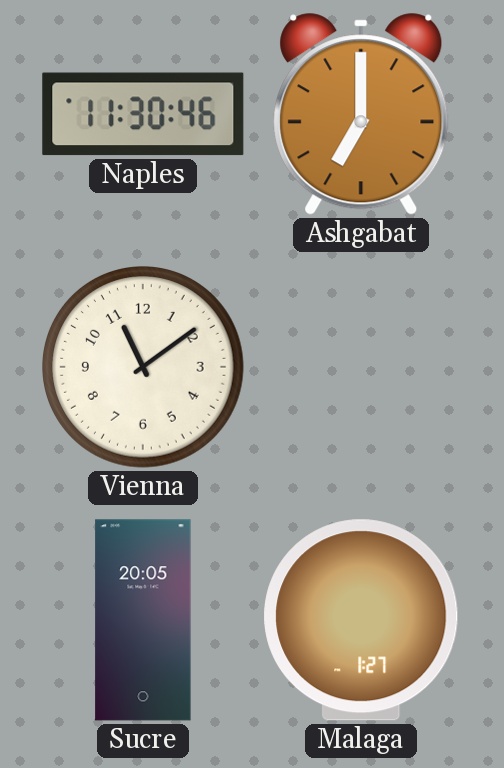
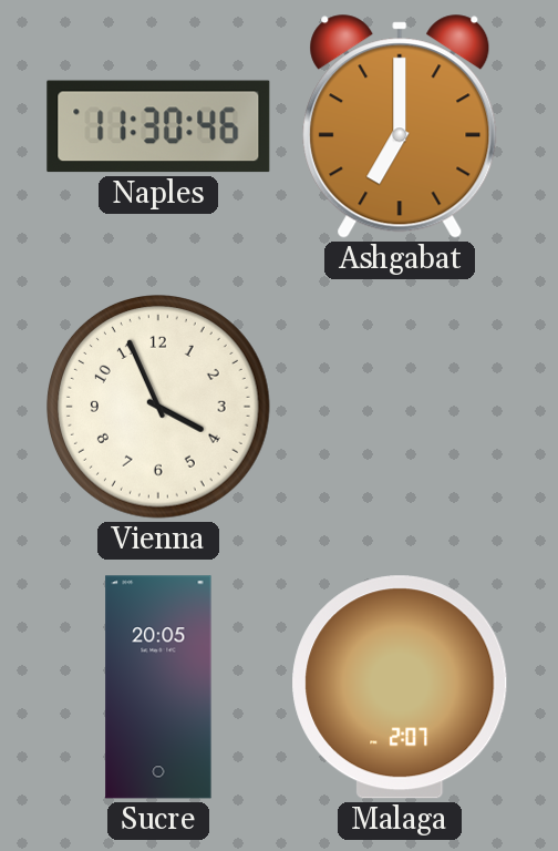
Vienna: 11:09 -> 3:56
Malaga: 1:27 -> 2:07
